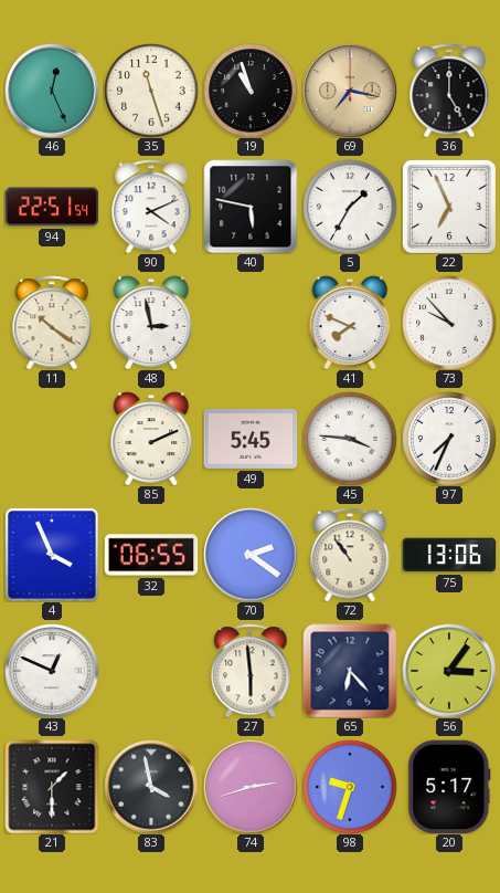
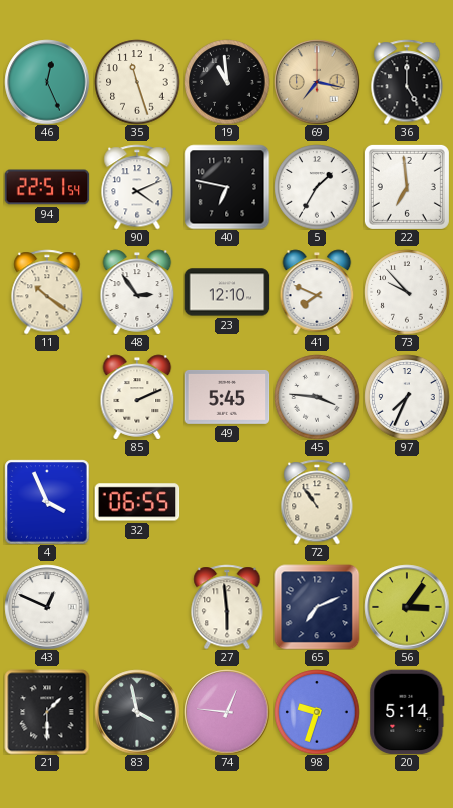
19: 10:57 -> 10:59
40: 5:47 -> 6:47
22: 6:56 -> 6:59
48: 2:58 -> 2:54
23: none -> 12:10
70: 2:21 -> none
75: 13:06 -> none
65: 6:23 -> 7:11
74: 2:42 -> 12:46
20: 5:17 -> 5:14
